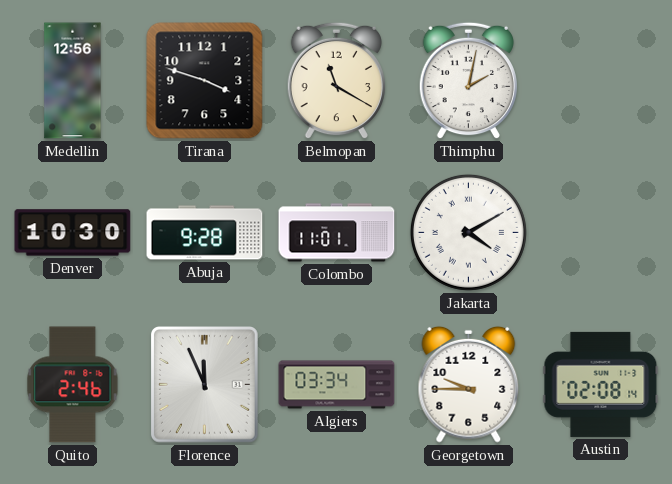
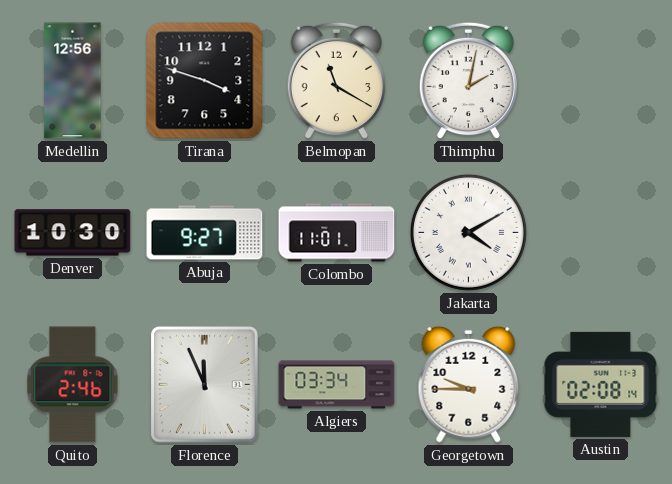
Abuja: 9:28 -> 9:27
